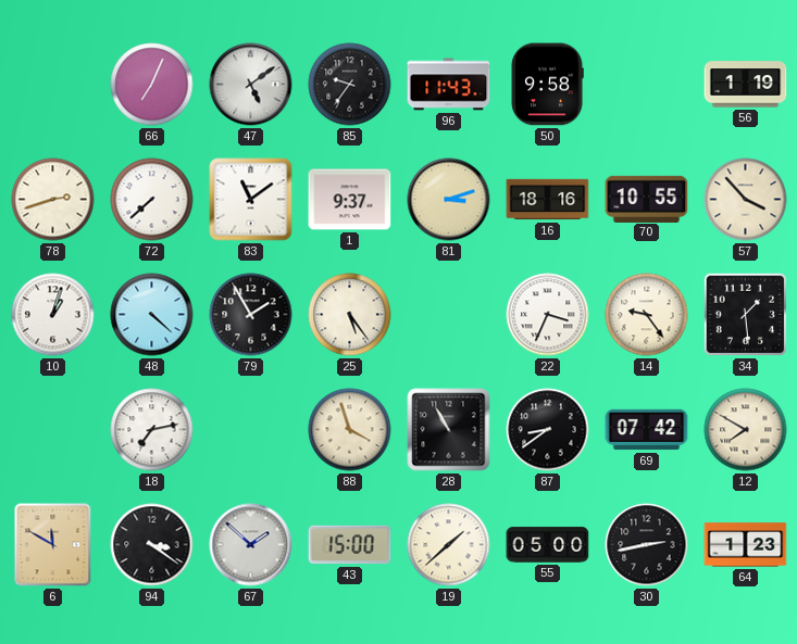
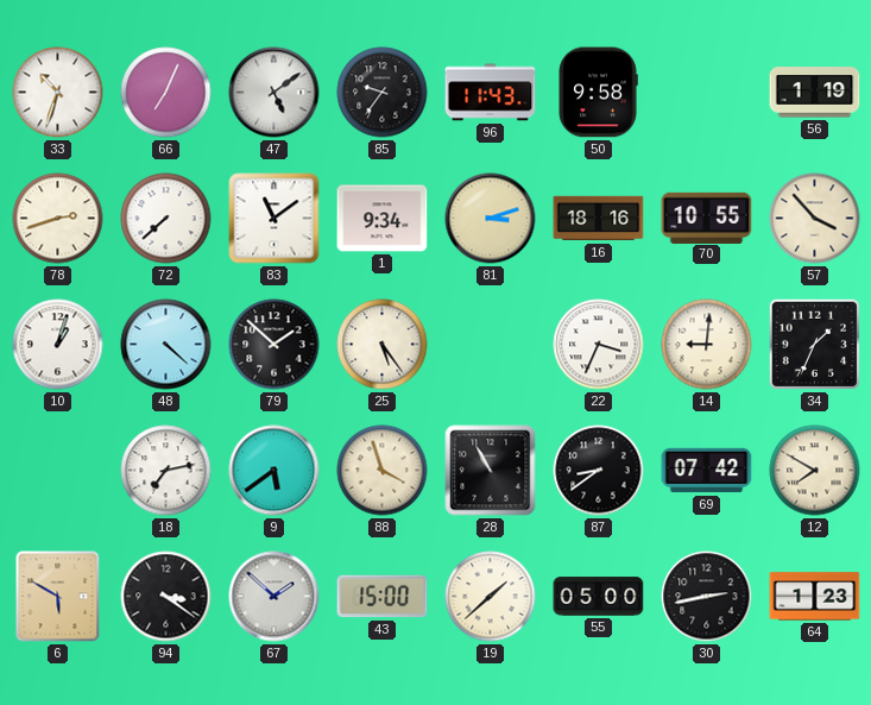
33: none -> 10:33
1: 9:37 -> 9:34
79: 1:55 -> 1:52
14: 9:24 -> 9:01
34: 1:29 -> 1:34
9: none -> 5:39
6: 11:50 -> 5:50
